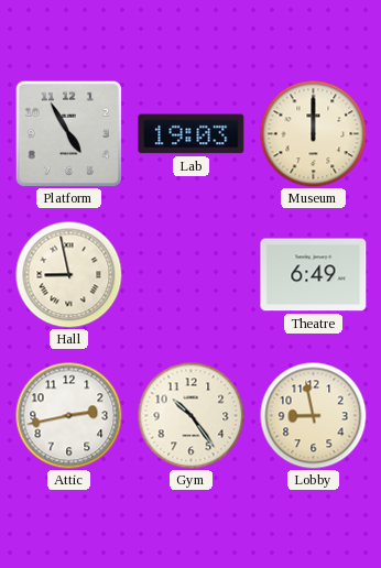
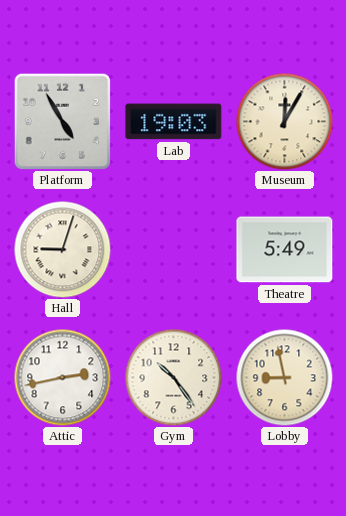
Museum: 12:00 -> 12:05
Hall: 8:58 -> 9:03
Theatre: 6:49 -> 5:49
